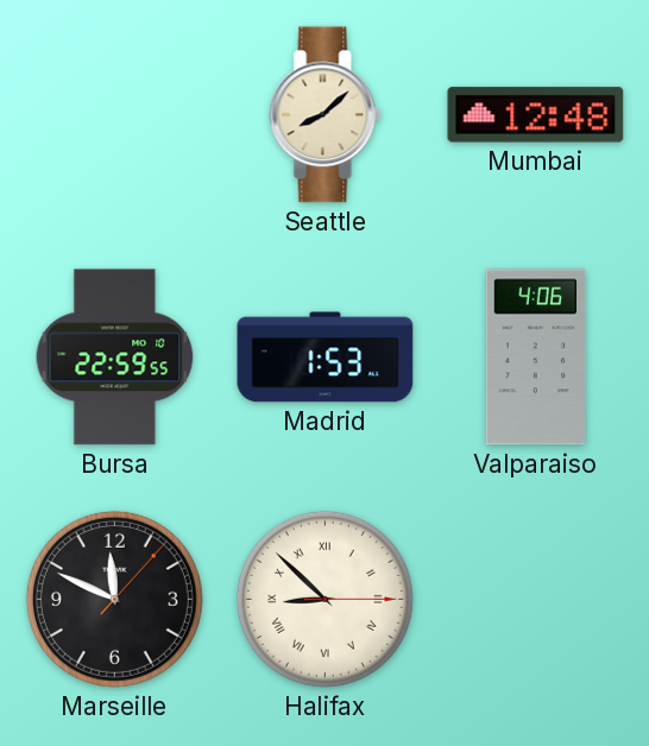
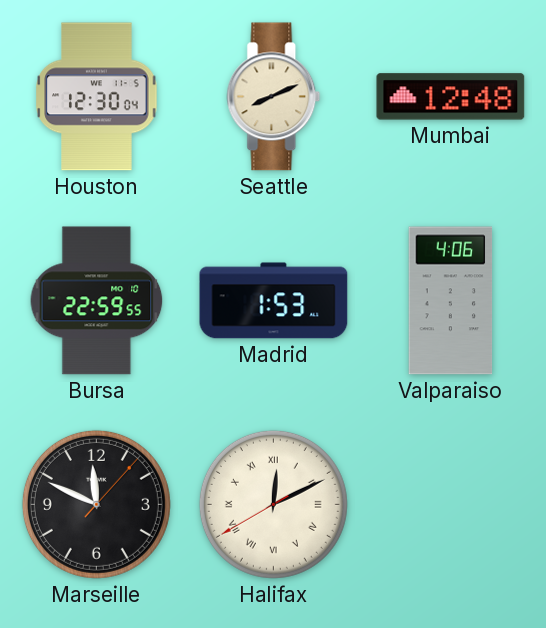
Houston: none -> 12:30
Seattle: 8:08 -> 8:11
Halifax: 8:52 -> 12:10
